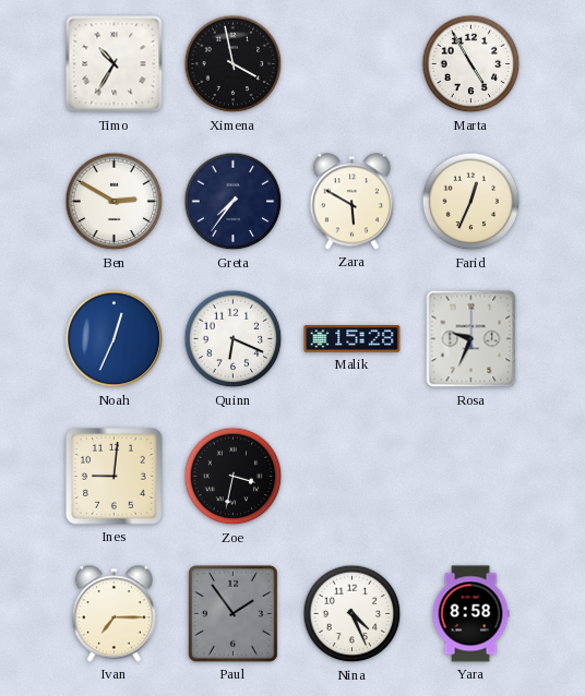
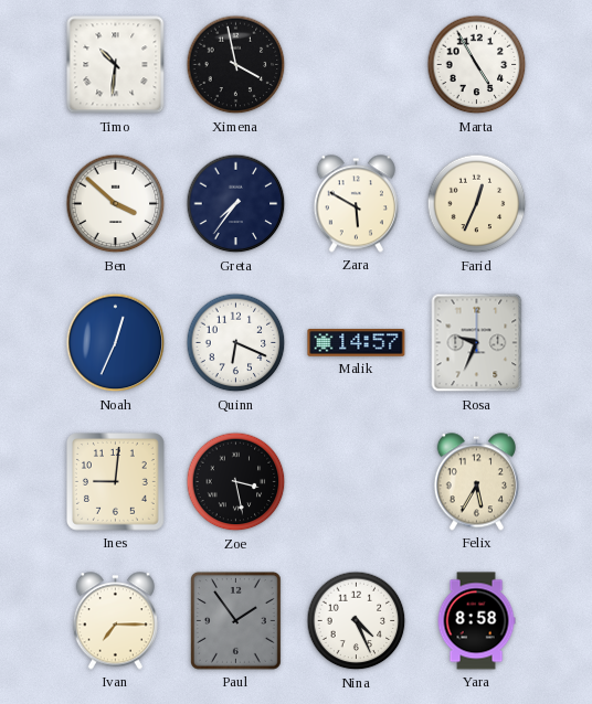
Timo: 10:35 -> 10:31
Ben: 2:50 -> 3:52
Malik: 15:28 -> 14:57
Zoe: 3:32 -> 3:28
Felix: none -> 5:35
